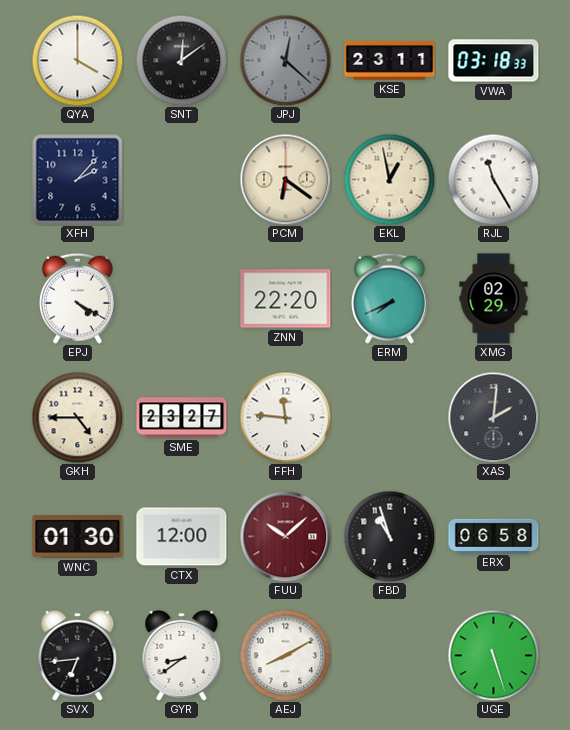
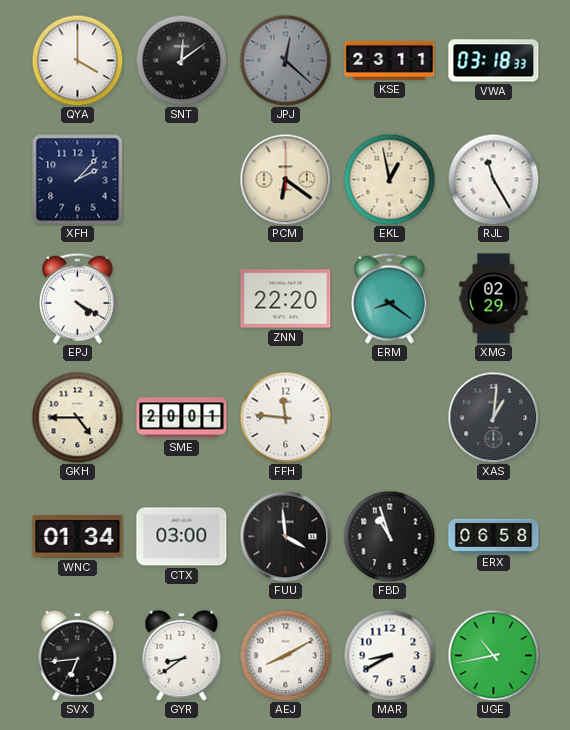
ERM: 7:41 -> 8:21
SME: 23:27 -> 20:01
XAS: 2:01 -> 1:01
WNC: 01:30 -> 01:34
CTX: 12:00 -> 03:00
FUU: 10:08 -> 3:59
FUU dial: burgundy -> black
MAR: none -> 8:40
UGE: 5:27 -> 10:43
